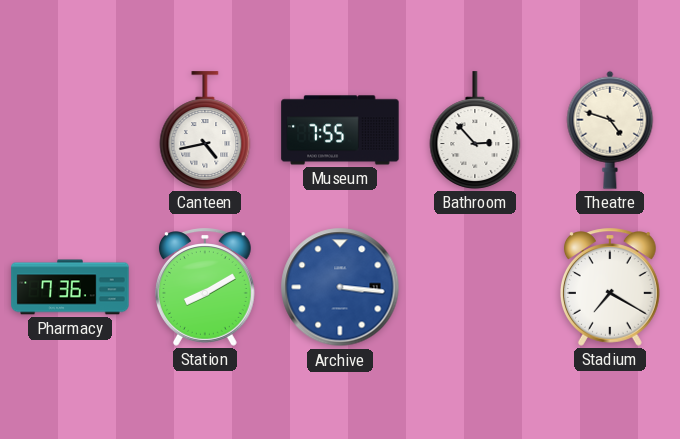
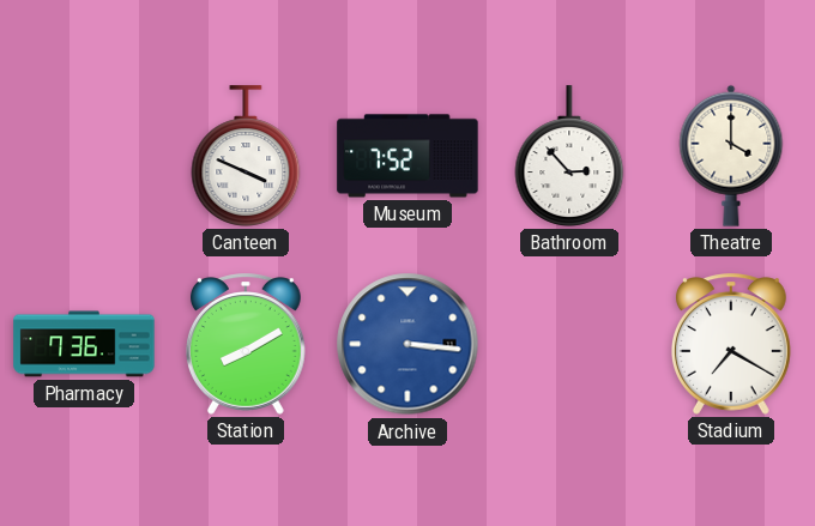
Canteen: 4:43 -> 3:49
Museum: 7:55 -> 7:52
Theatre: 4:48 -> 4:00
